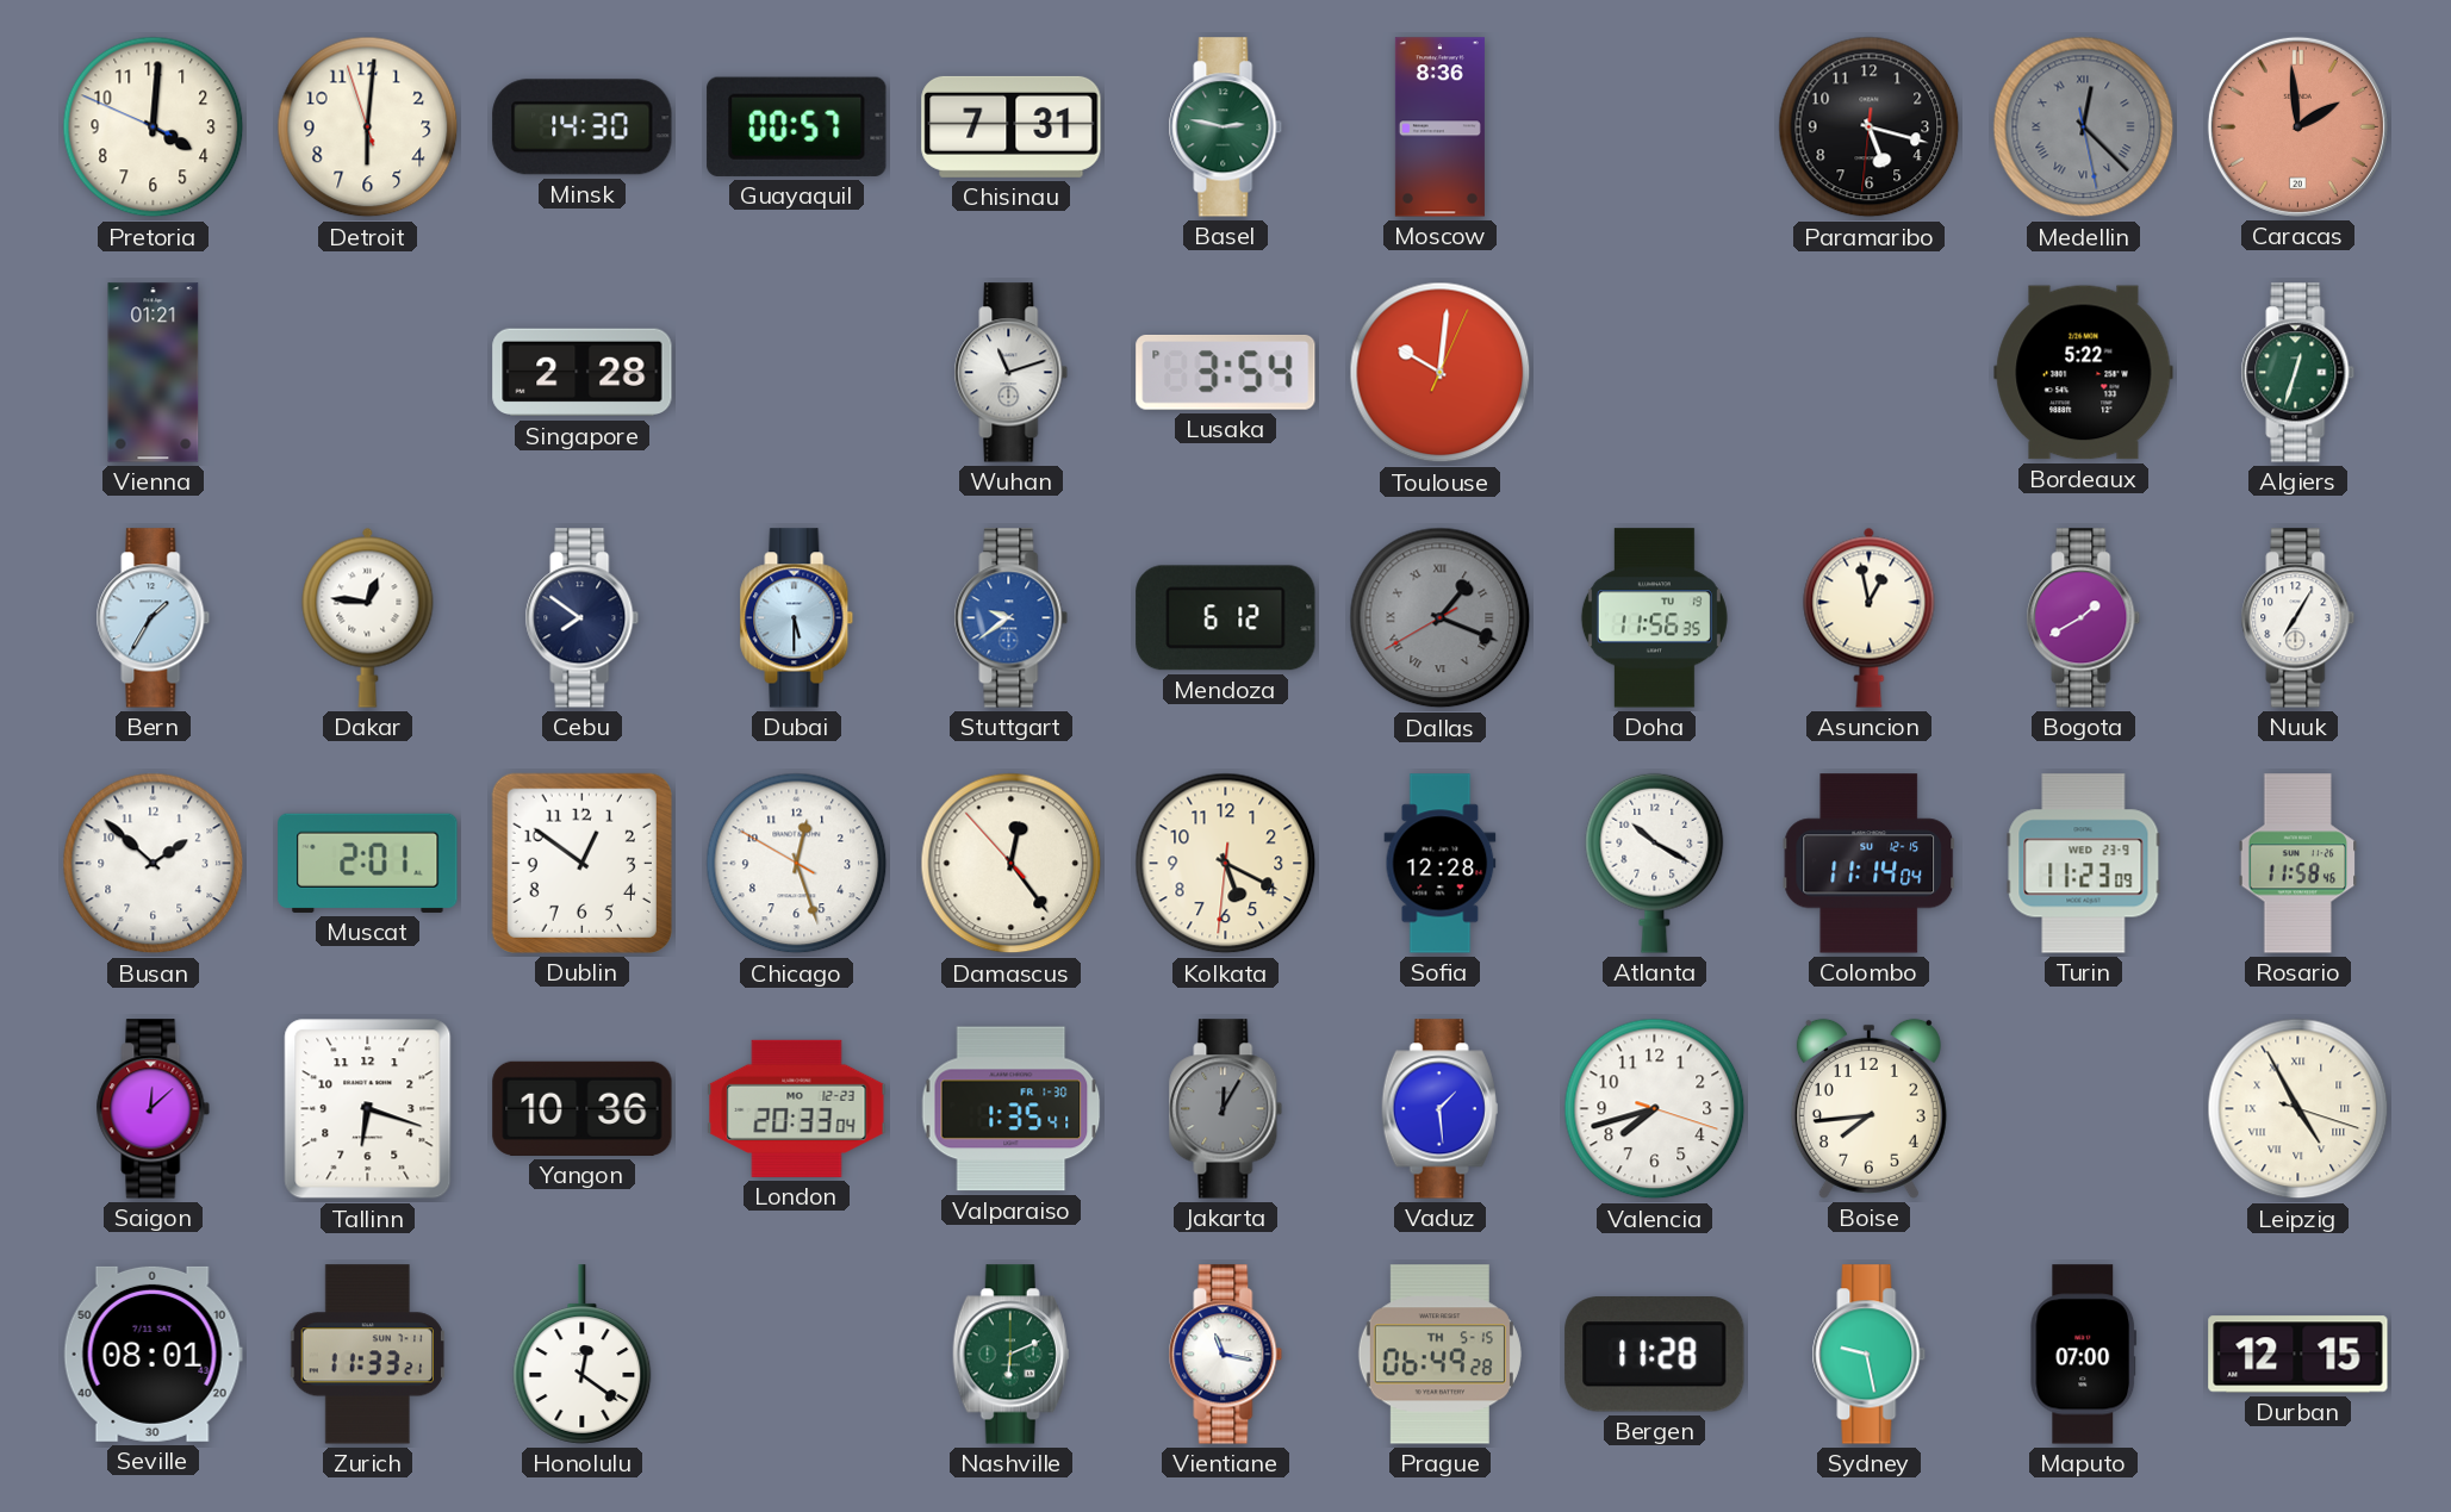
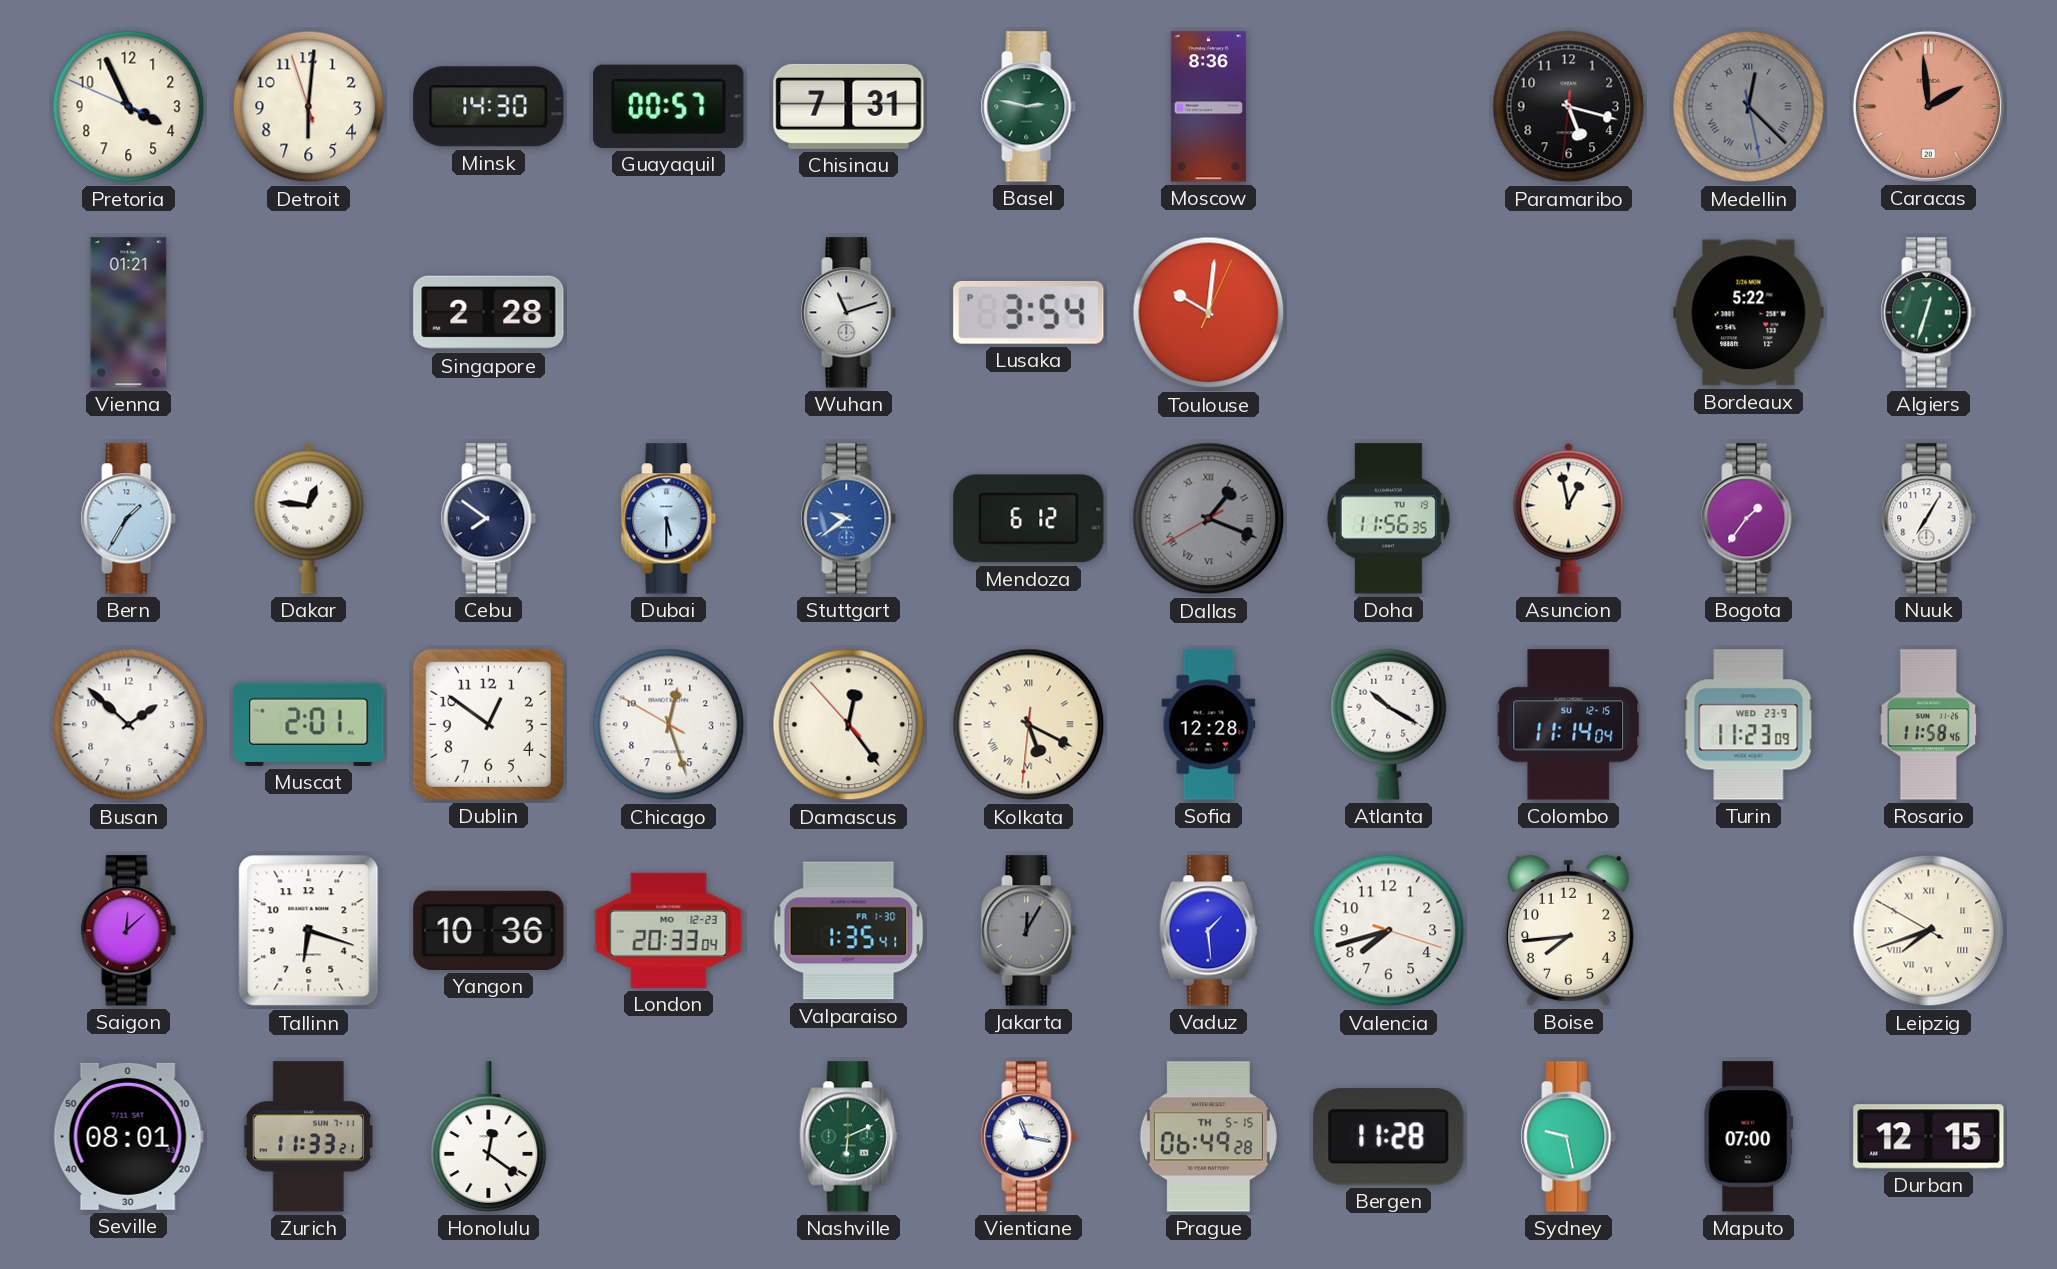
Pretoria: 4:00 -> 3:55
Bogota: 1:40 -> 1:36
Kolkata numerals: Arabic -> Roman
Leipzig: 4:55 -> 7:41
